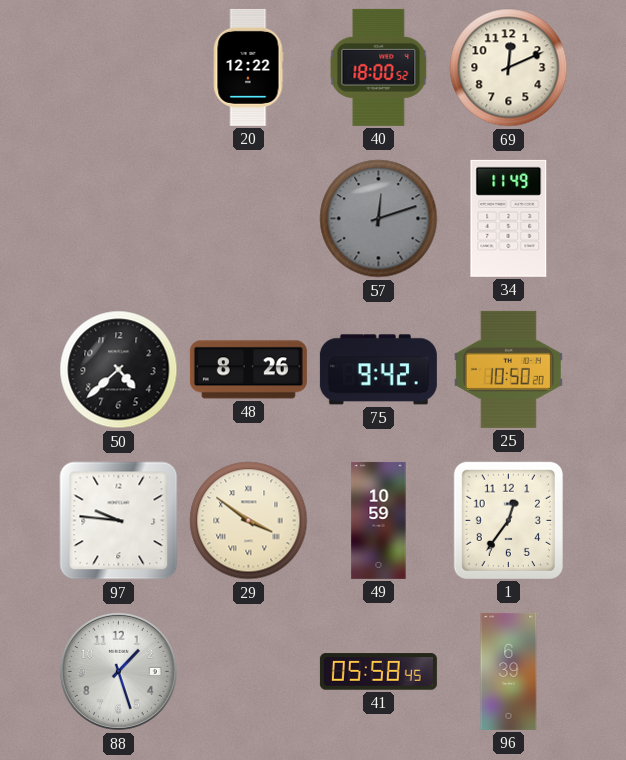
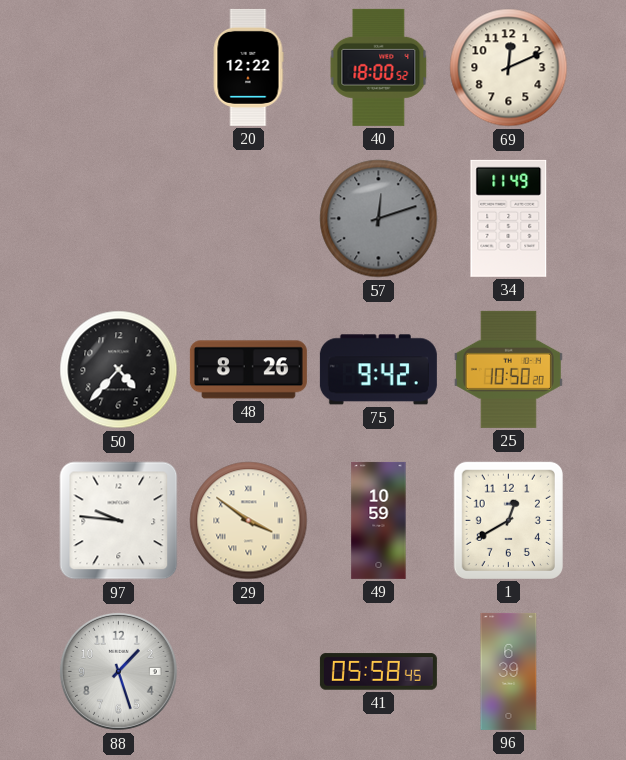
50: 4:38 -> 4:37
1: 12:36 -> 12:40
